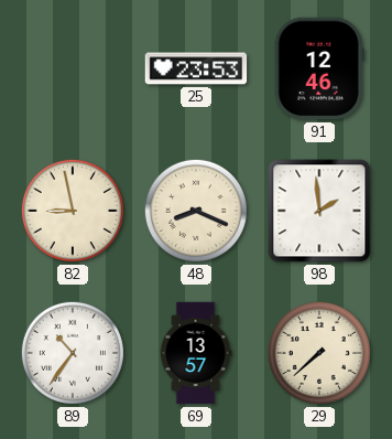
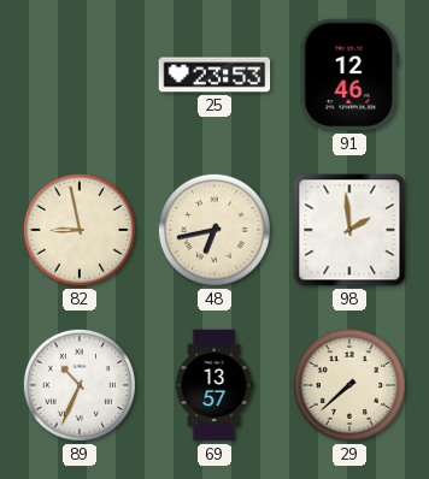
48: 8:19 -> 6:43
89: 10:36 -> 10:34
